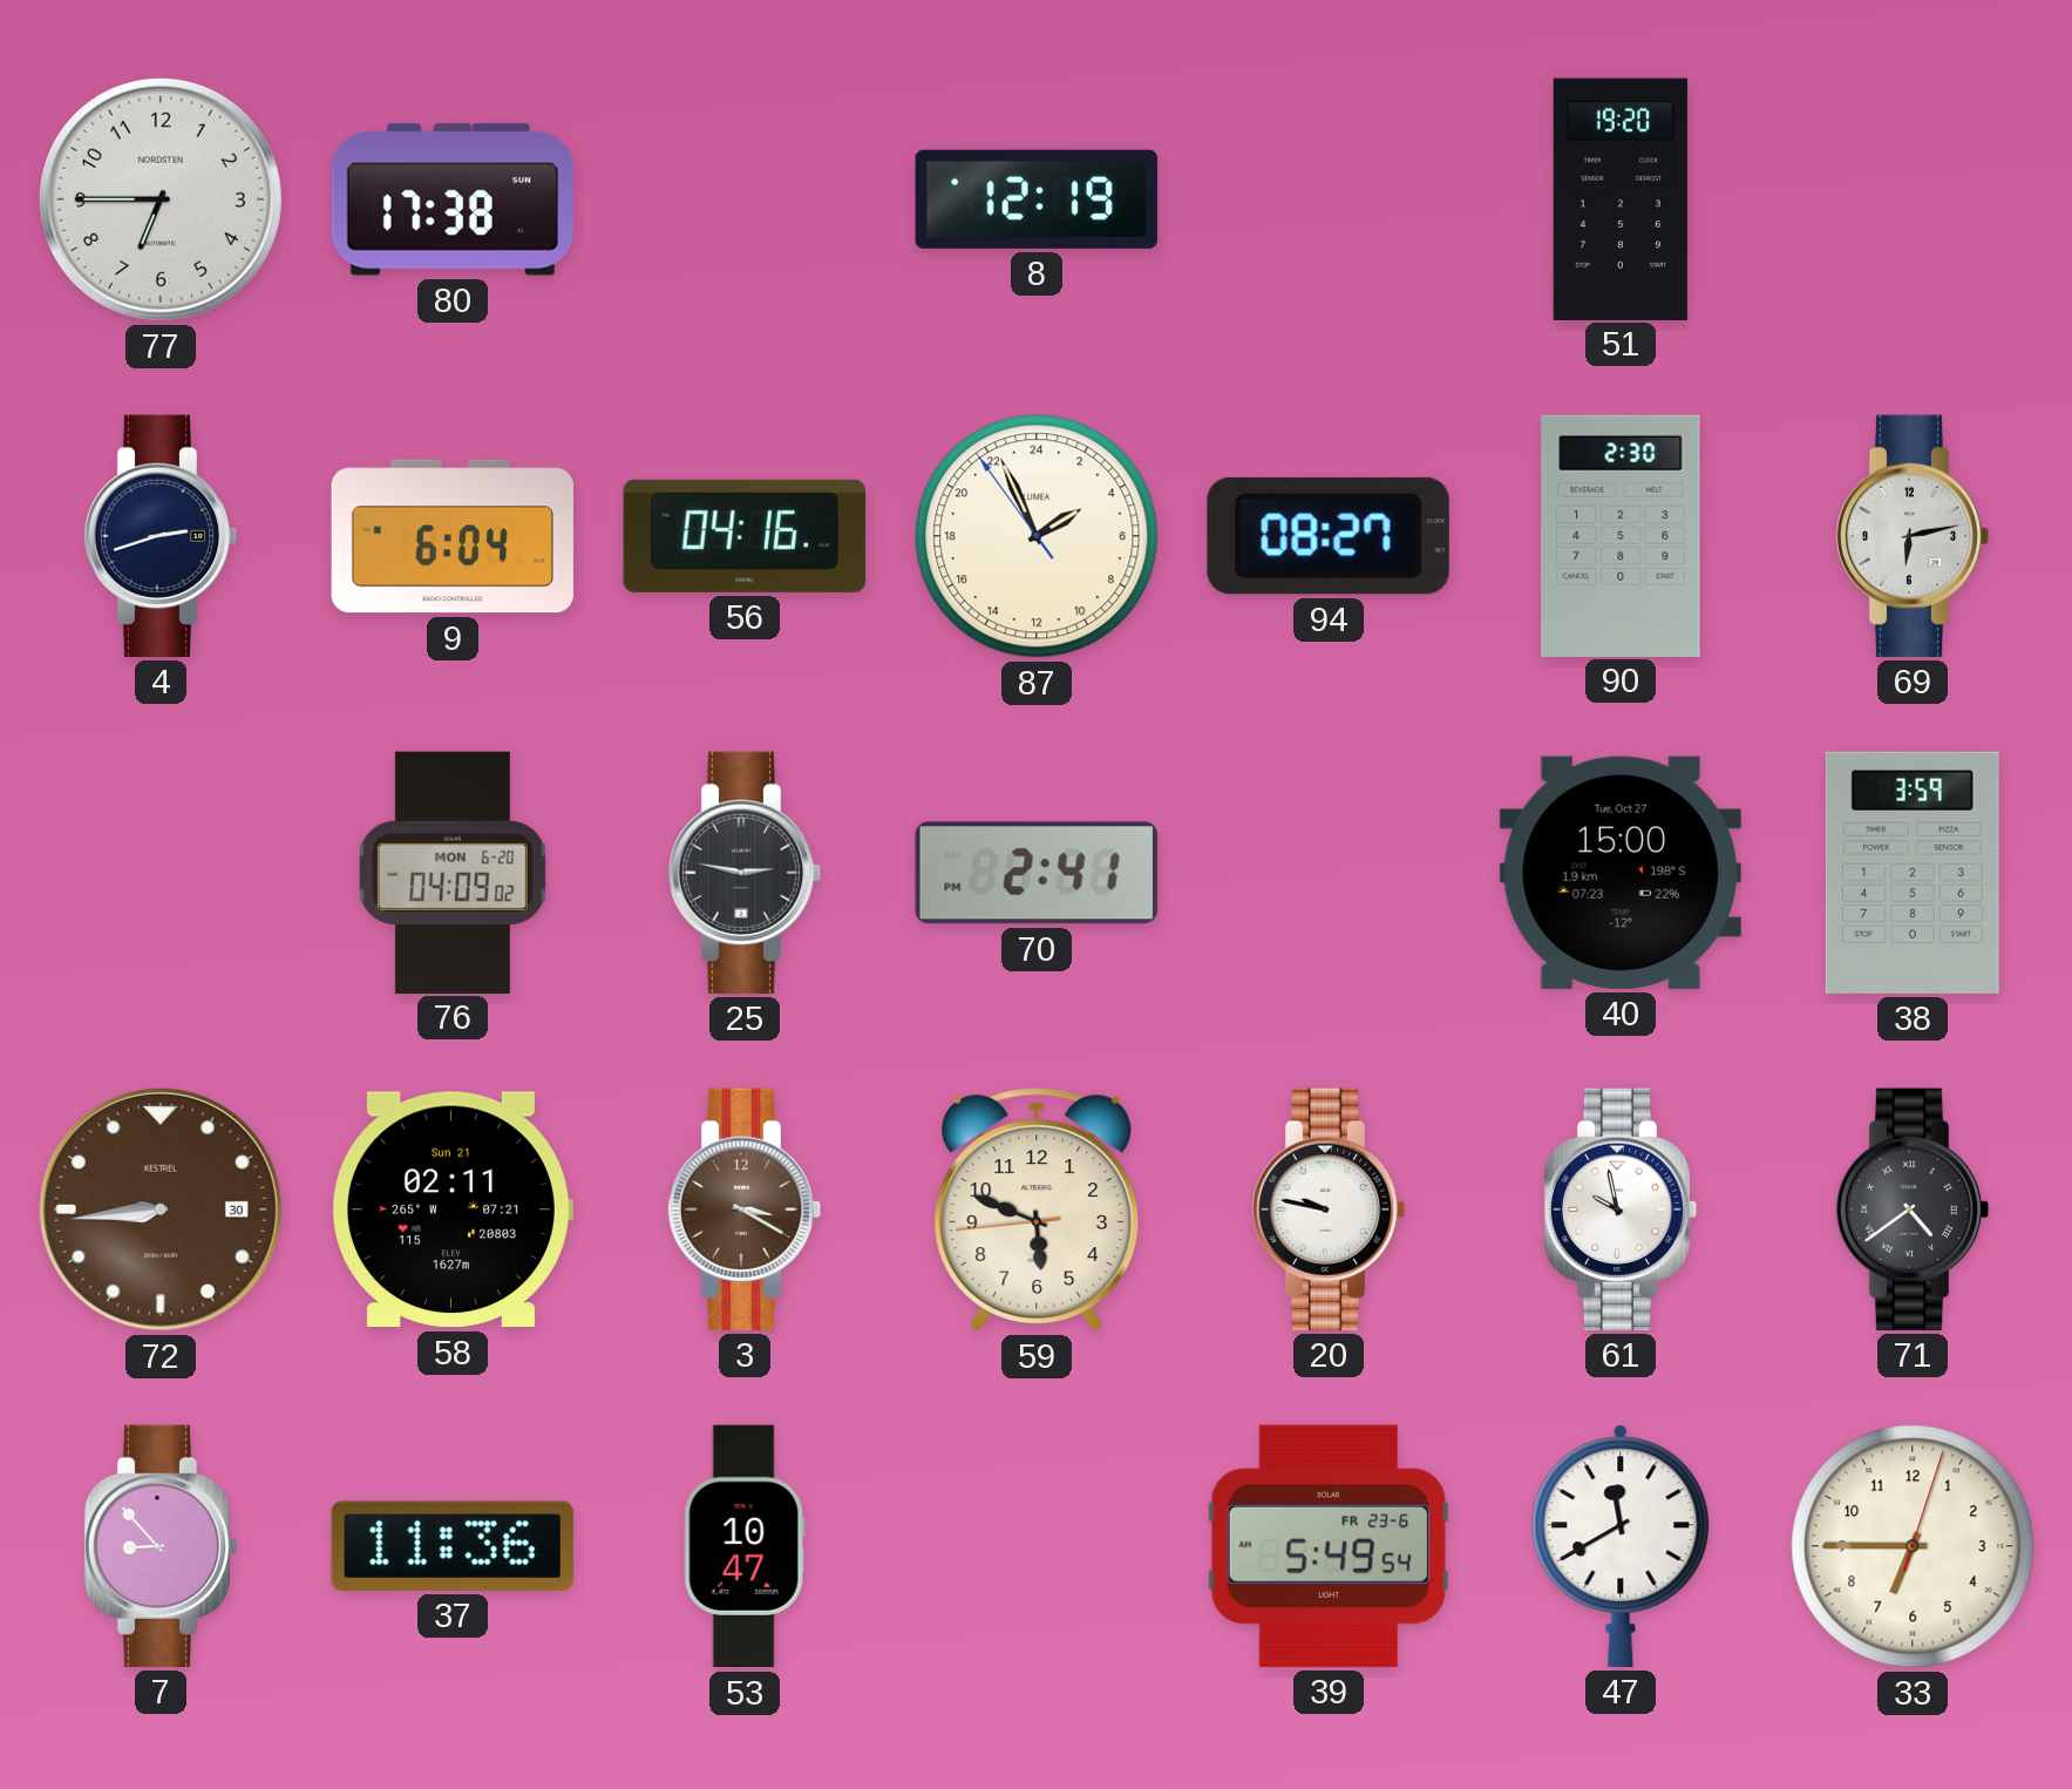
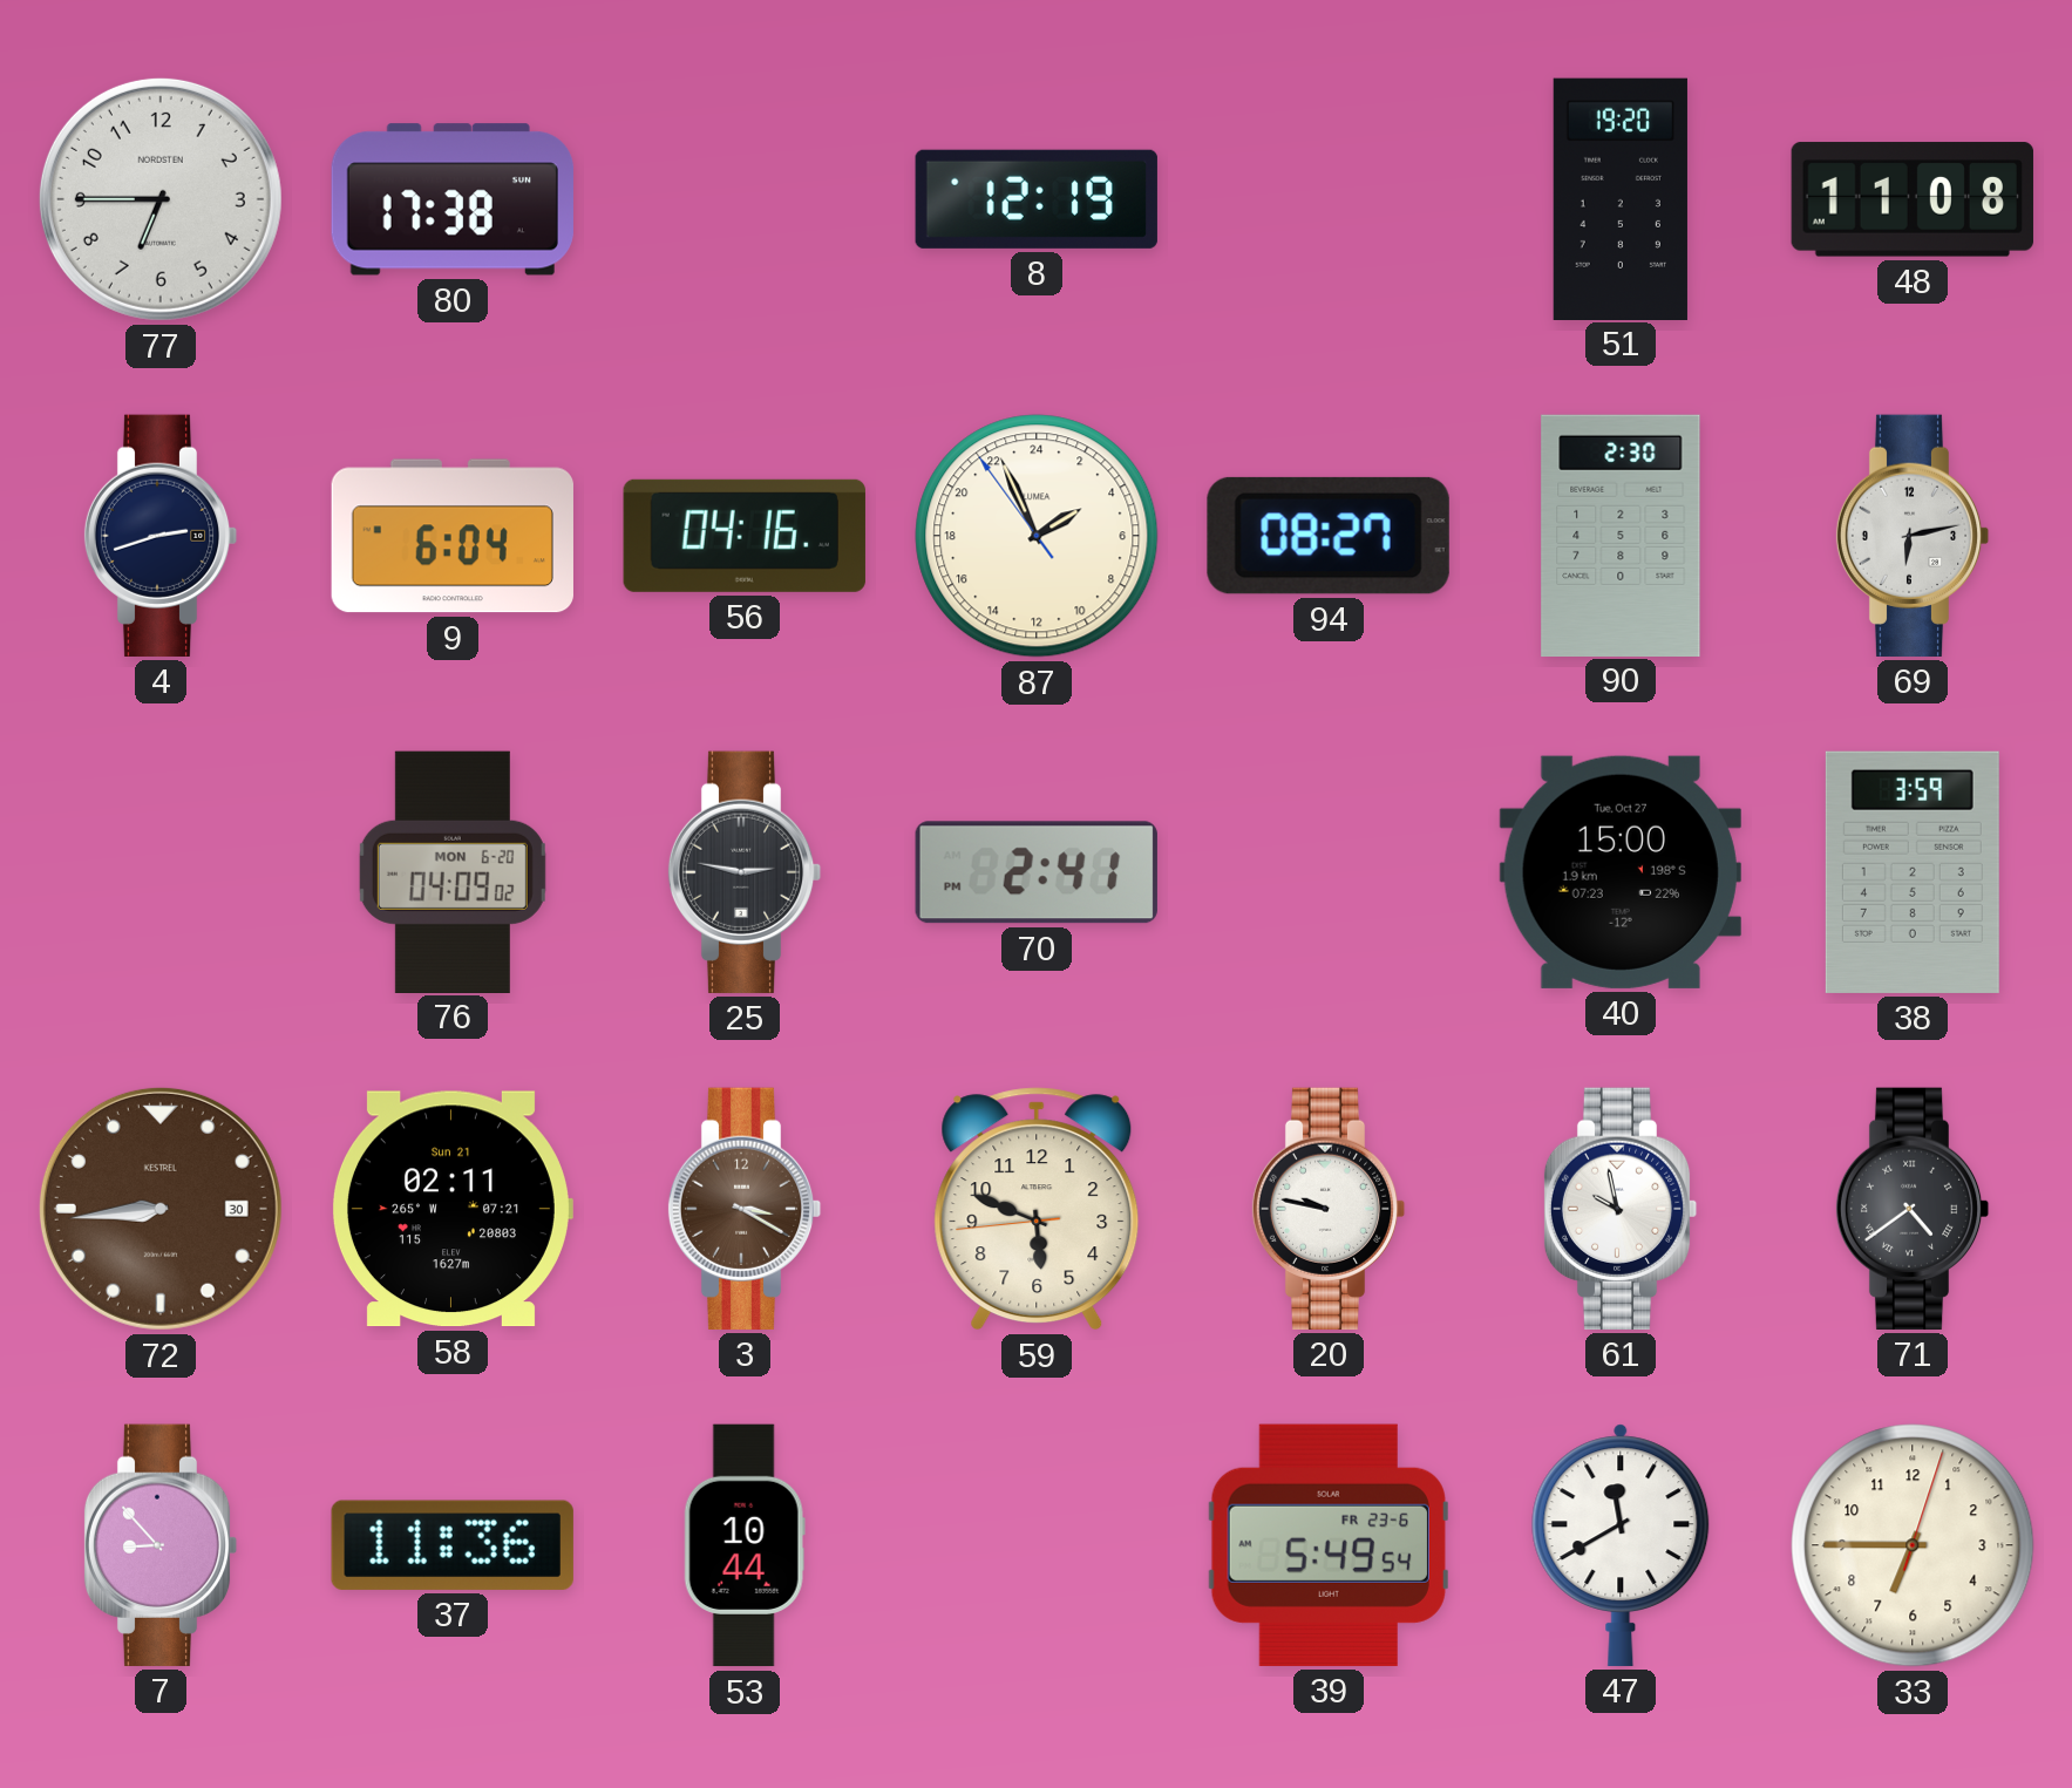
48: none -> 11:08
53: 10:47 -> 10:44
